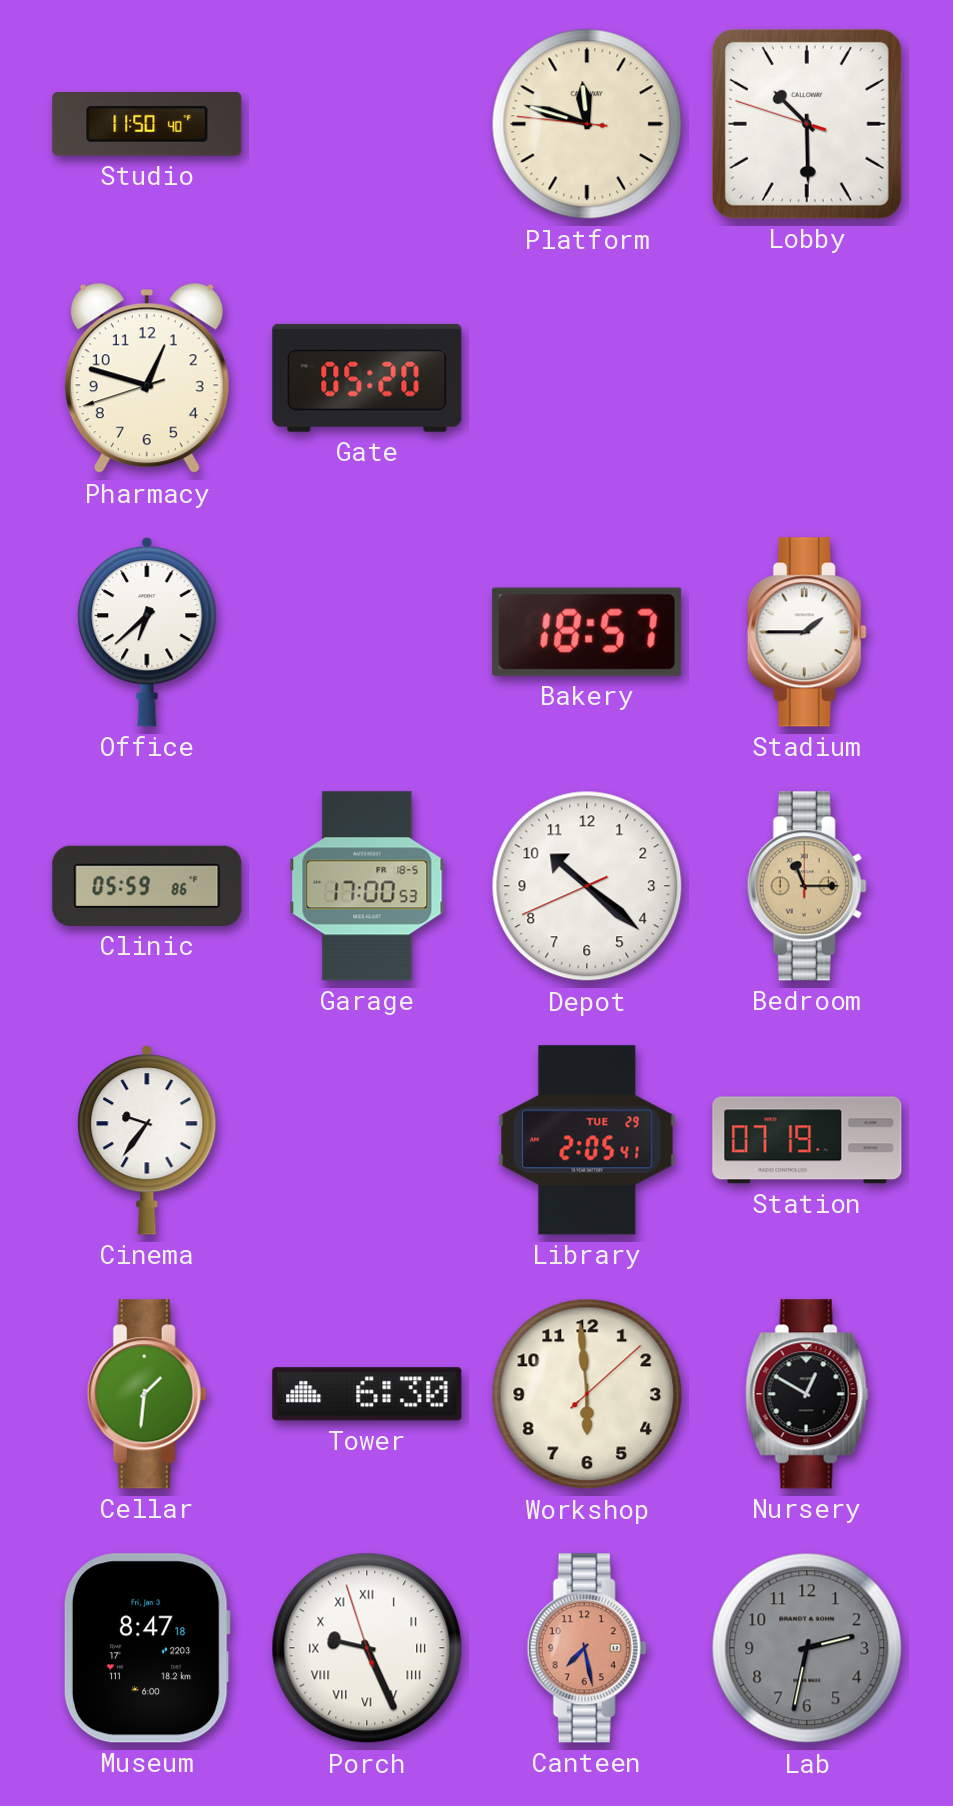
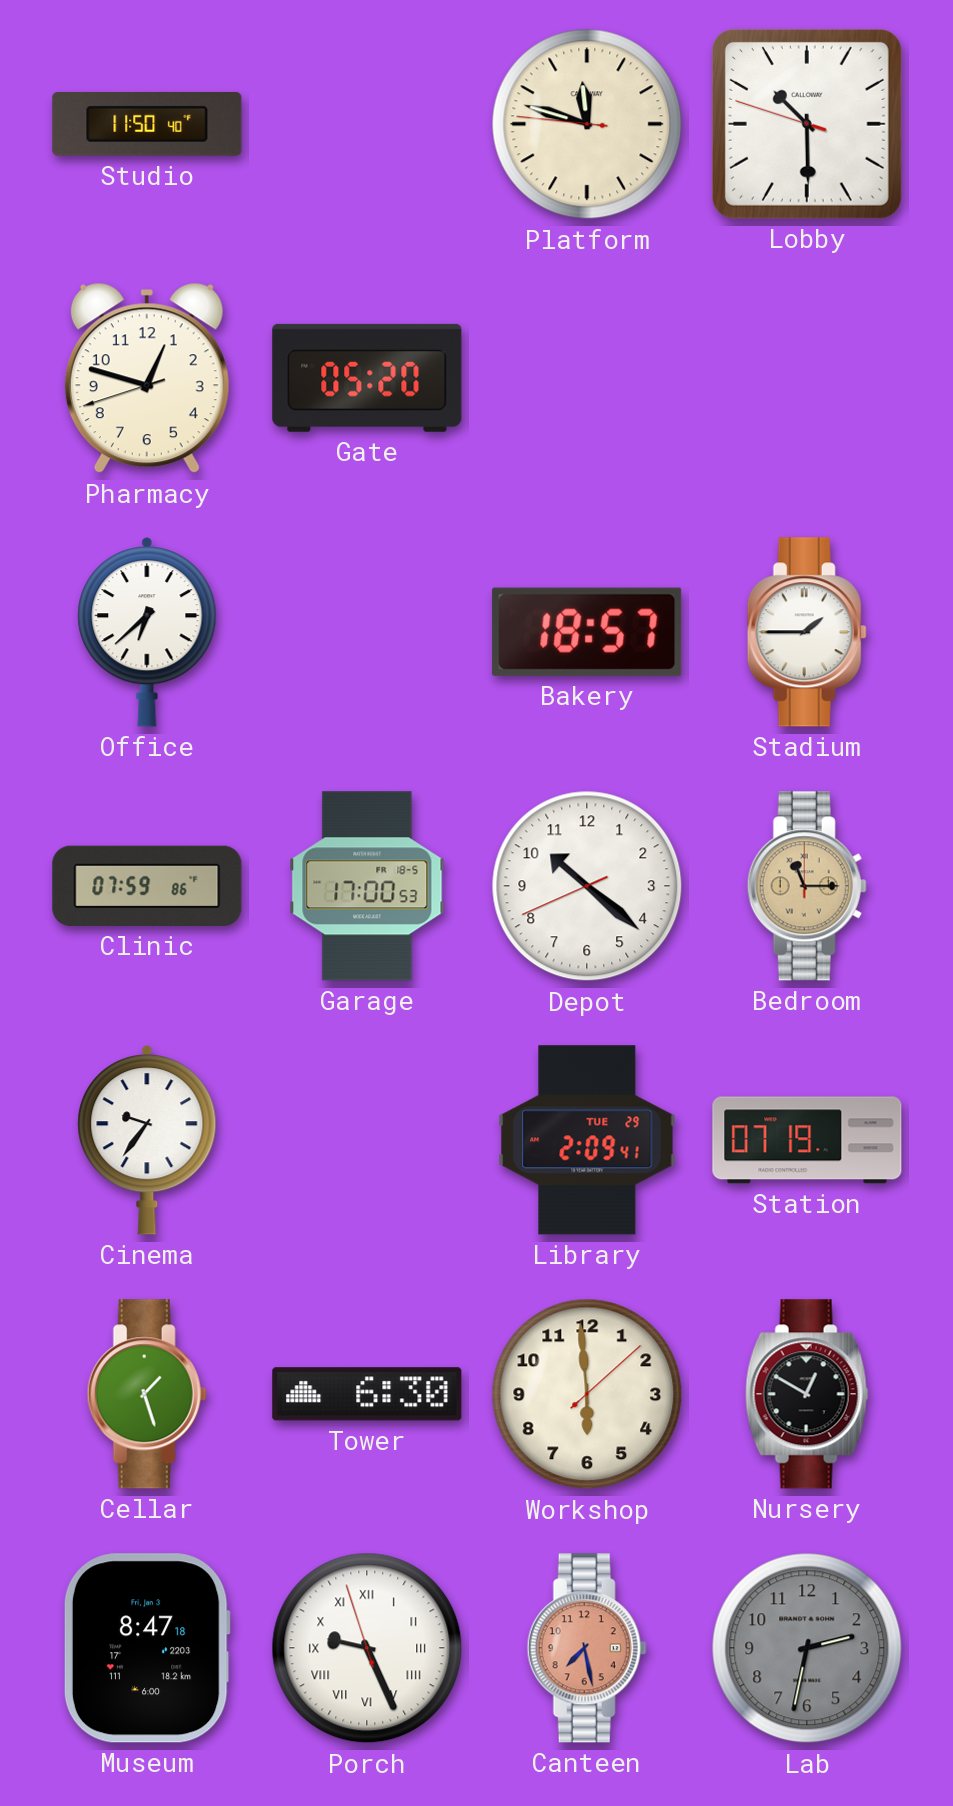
Clinic: 05:59 -> 07:59
Library: 2:05 -> 2:09
Cellar: 1:31 -> 1:27
